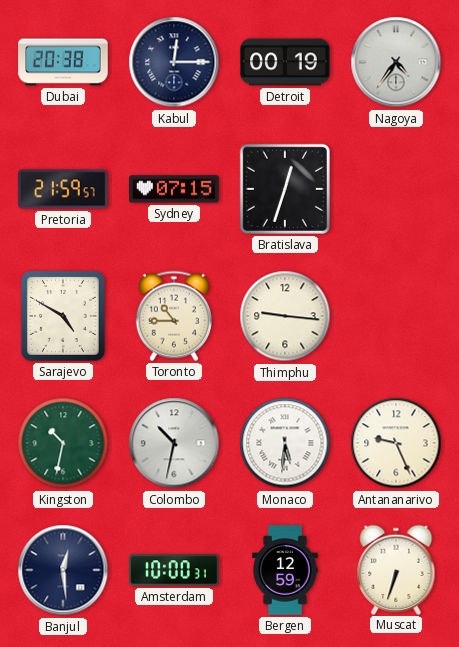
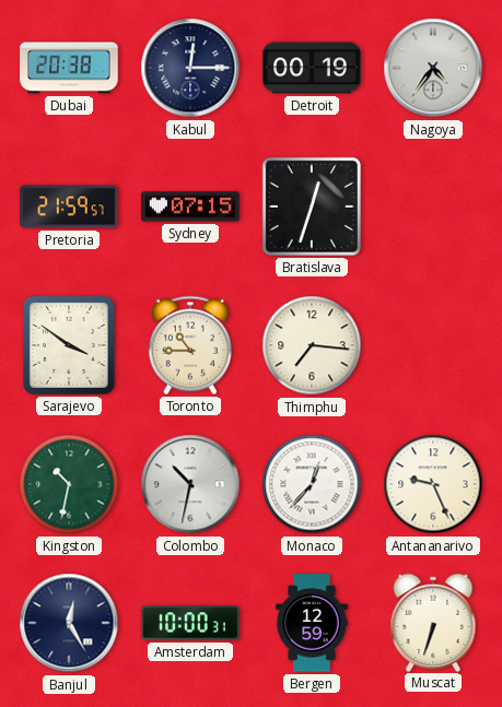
Sarajevo: 4:50 -> 3:51
Thimphu: 9:16 -> 7:16
Monaco: 5:31 -> 12:37
Banjul: 12:29 -> 12:25
